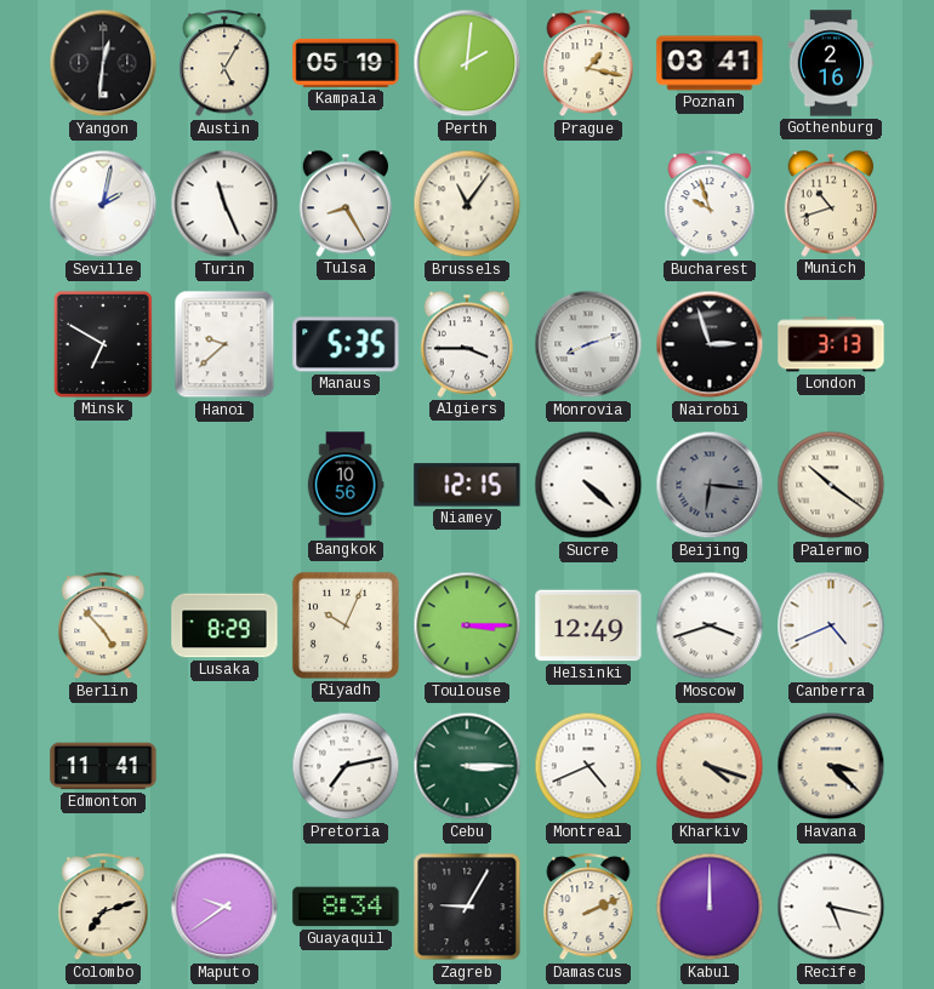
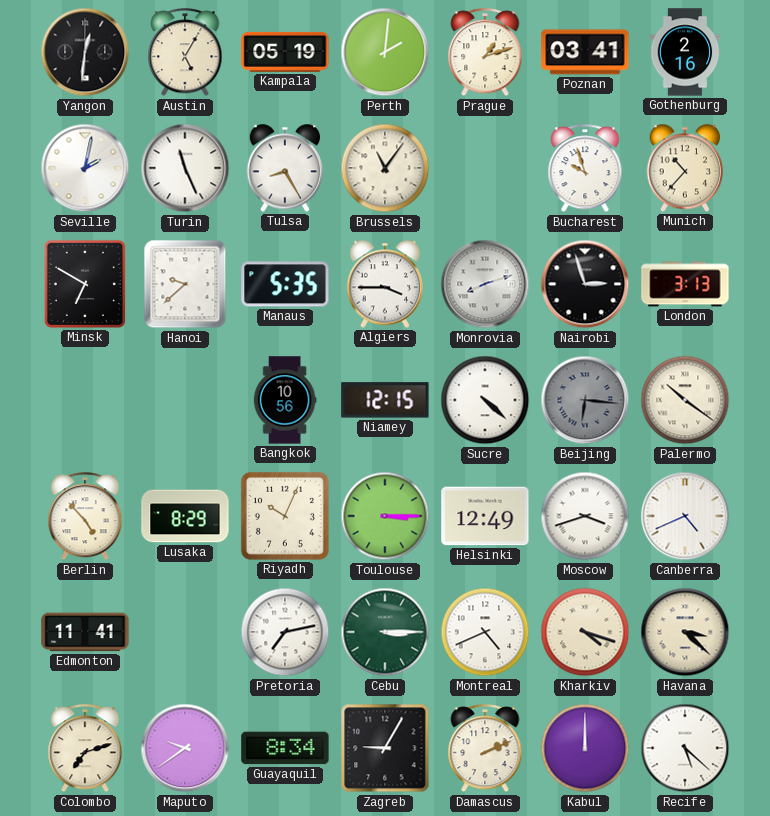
Prague: 1:17 -> 1:12
Munich: 10:42 -> 10:37
Recife: 5:17 -> 5:22
